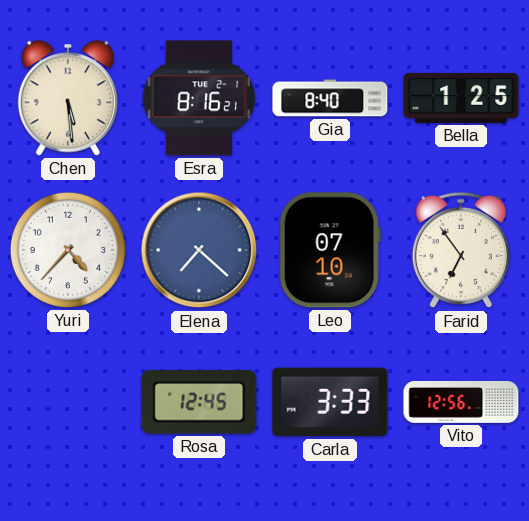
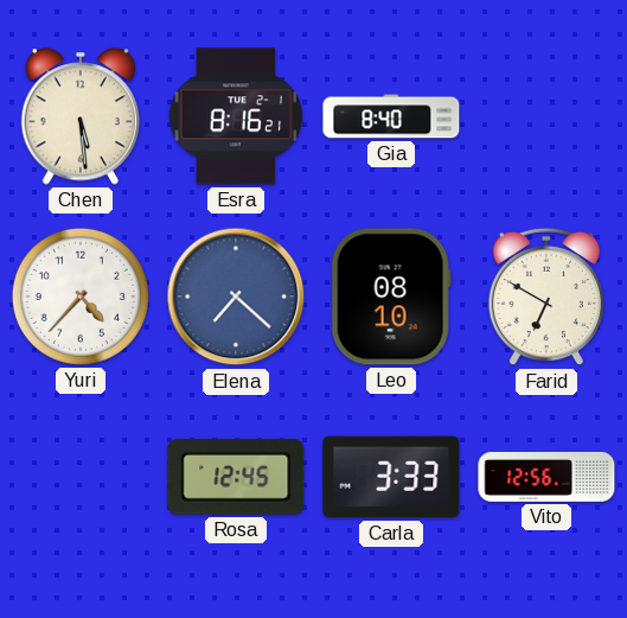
Bella: 1:25 -> none
Leo: 07:10 -> 08:10
Farid: 6:54 -> 6:50
